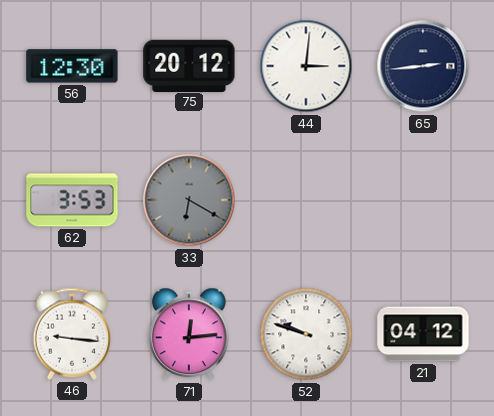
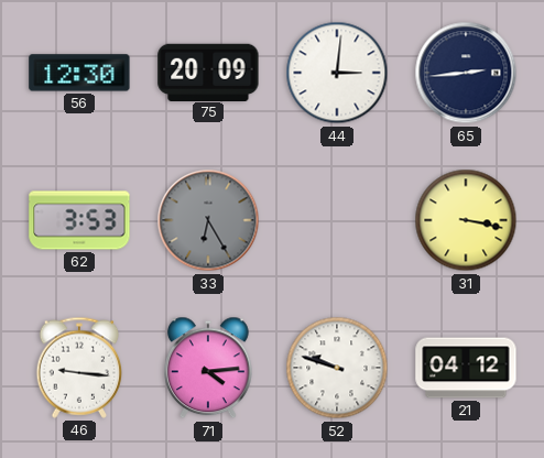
75: 20:12 -> 20:09
33: 6:20 -> 6:25
31: none -> 3:17
71: 12:14 -> 4:14
